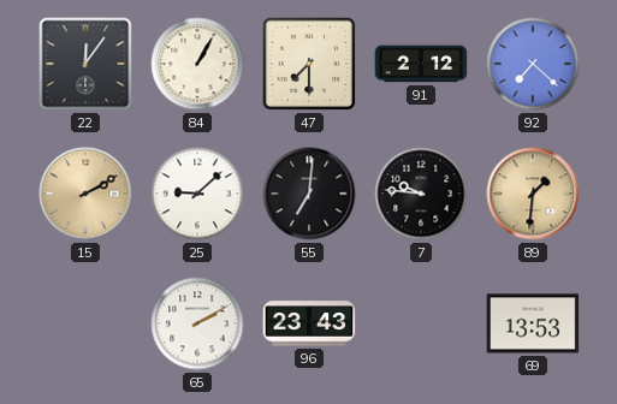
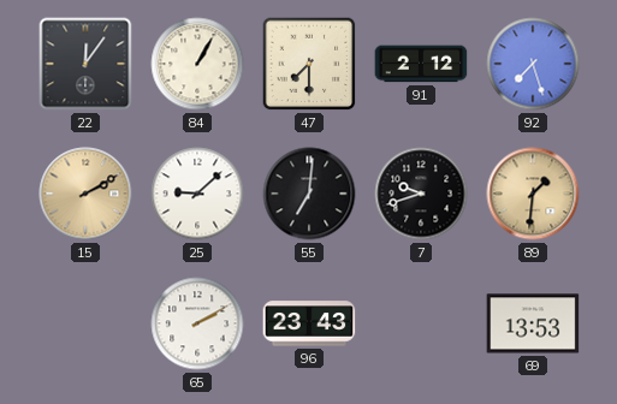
92: 7:22 -> 7:27
7: 9:46 -> 9:42
